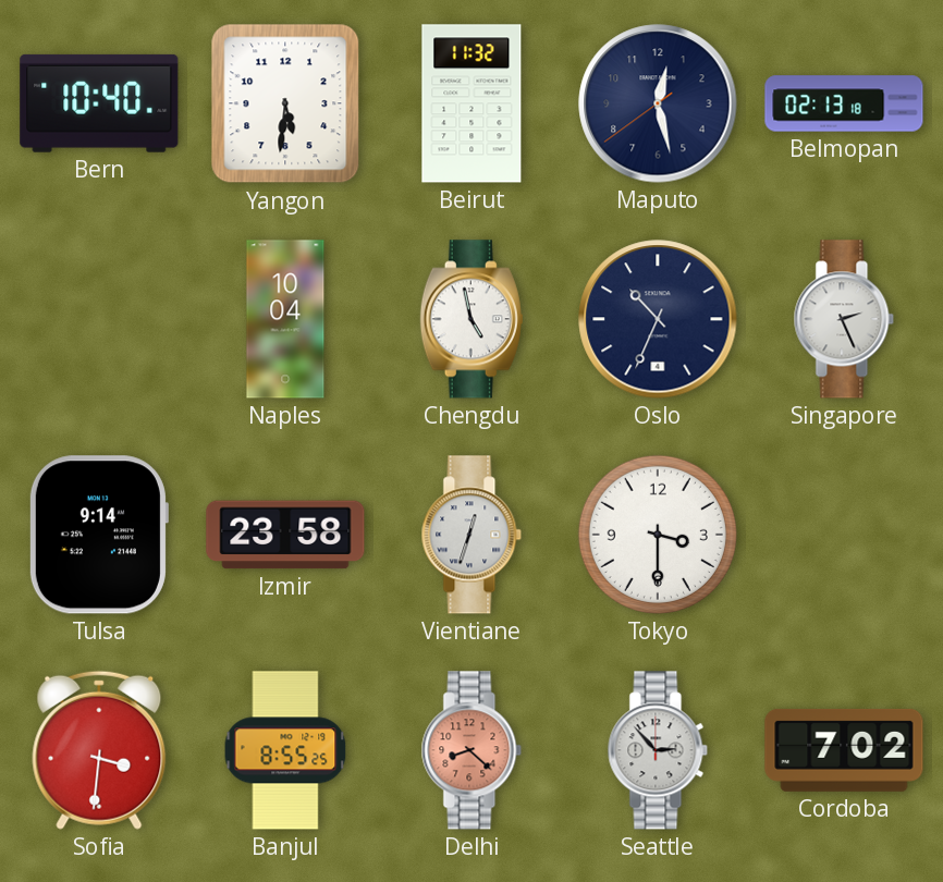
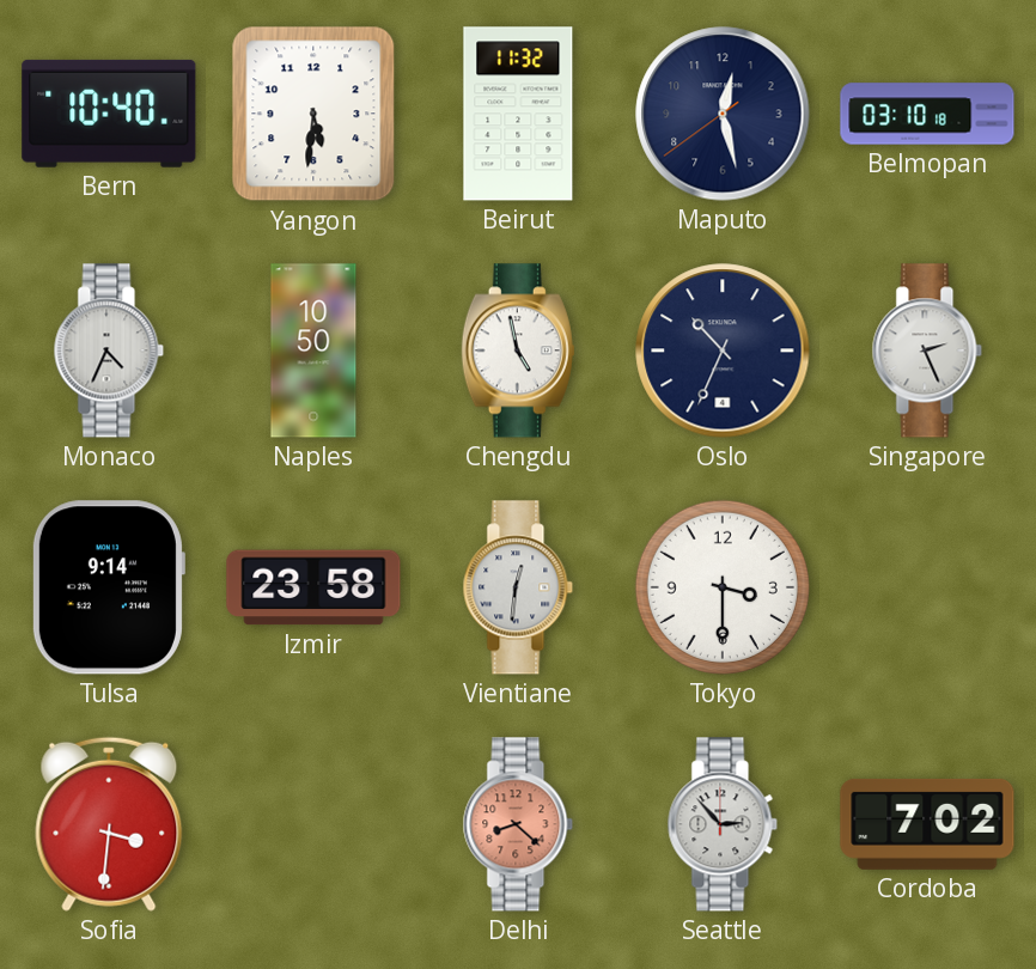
Belmopan: 02:13 -> 03:10
Monaco: none -> 4:34
Naples: 10:04 -> 10:50
Vientiane: 12:33 -> 12:31
Banjul: 8:55 -> none
